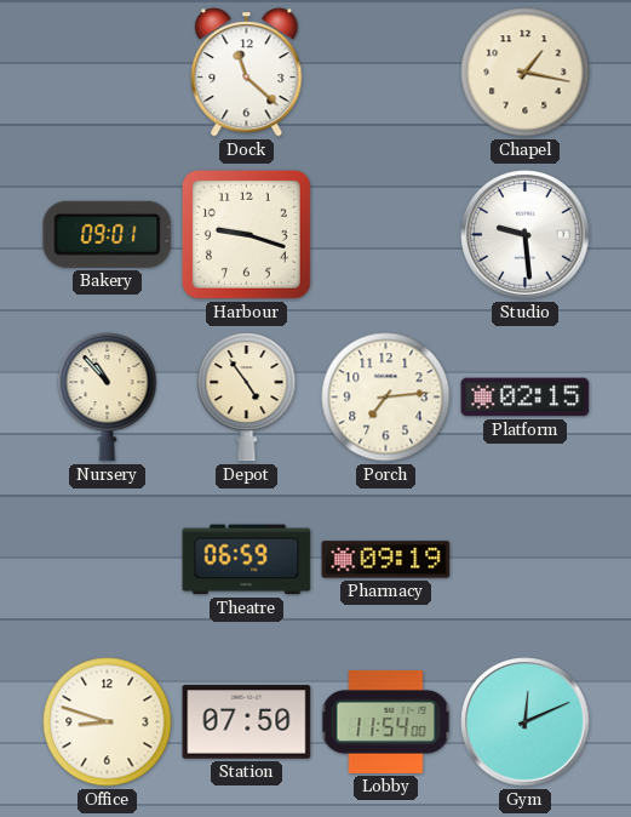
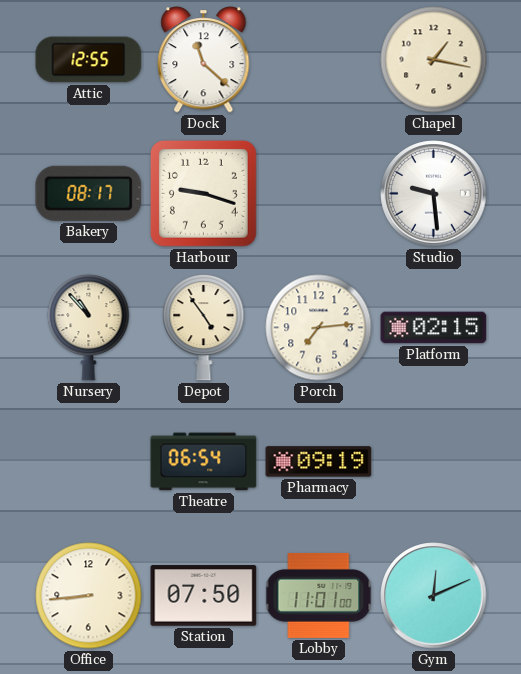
Attic: none -> 12:55
Bakery: 09:01 -> 08:17
Theatre: 06:59 -> 06:54
Office: 8:48 -> 8:44
Lobby: 11:54 -> 11:01
